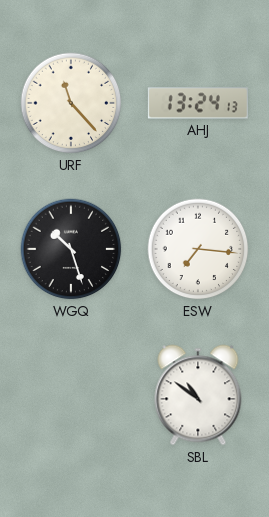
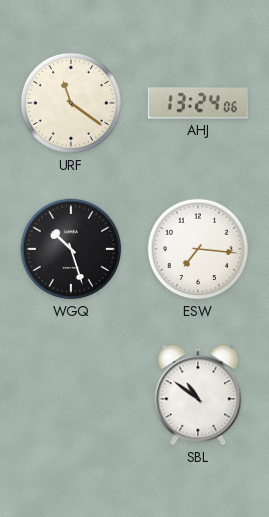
URF: 11:23 -> 11:21
AHJ: 13:24:13 -> 13:24:06
